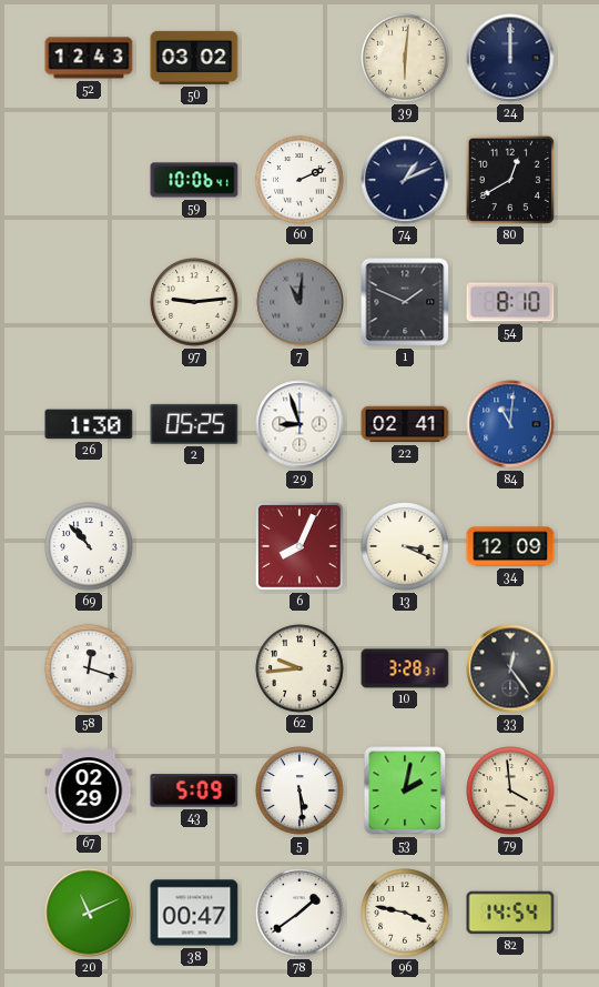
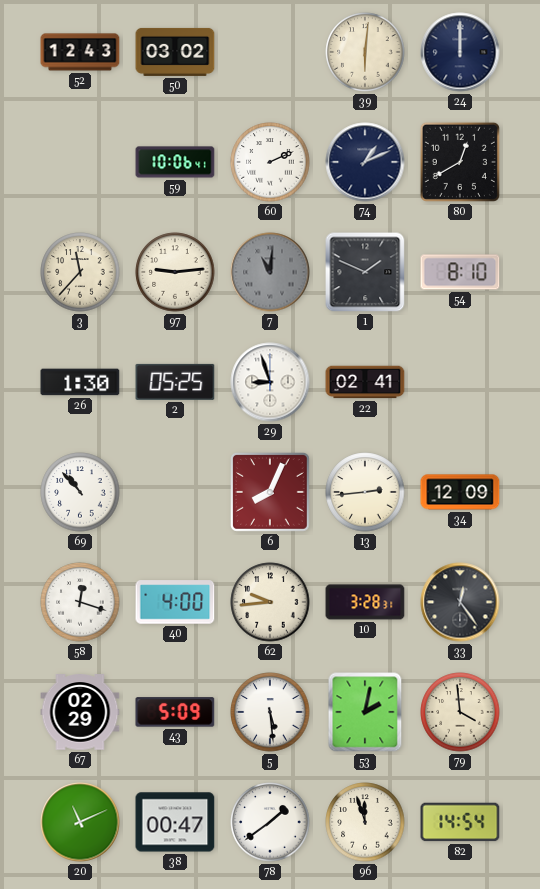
3: none -> 11:37
84: 11:01 -> none
13: 3:19 -> 2:44
40: none -> 4:00
96: 3:47 -> 11:57
